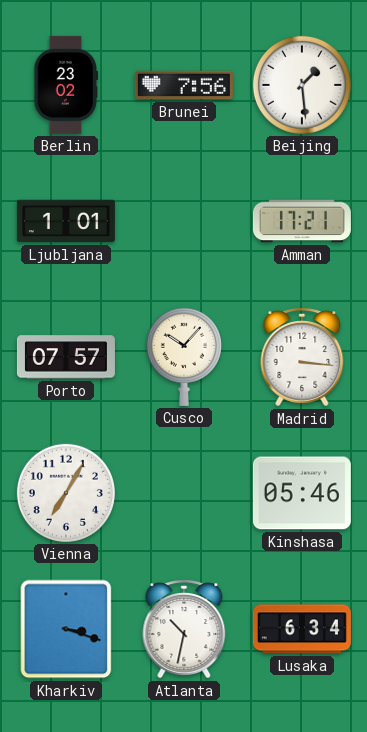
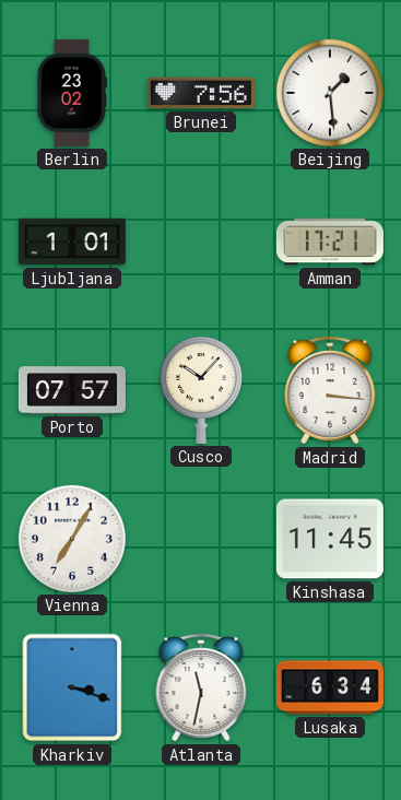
Kinshasa: 05:46 -> 11:45
Atlanta: 10:32 -> 11:32
